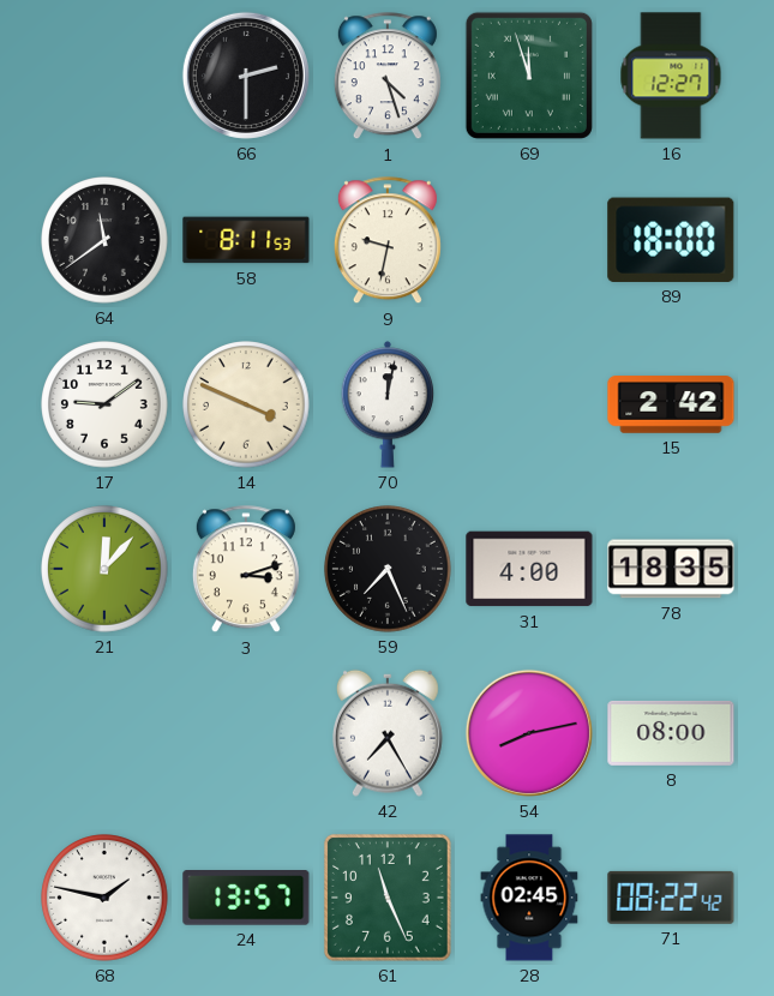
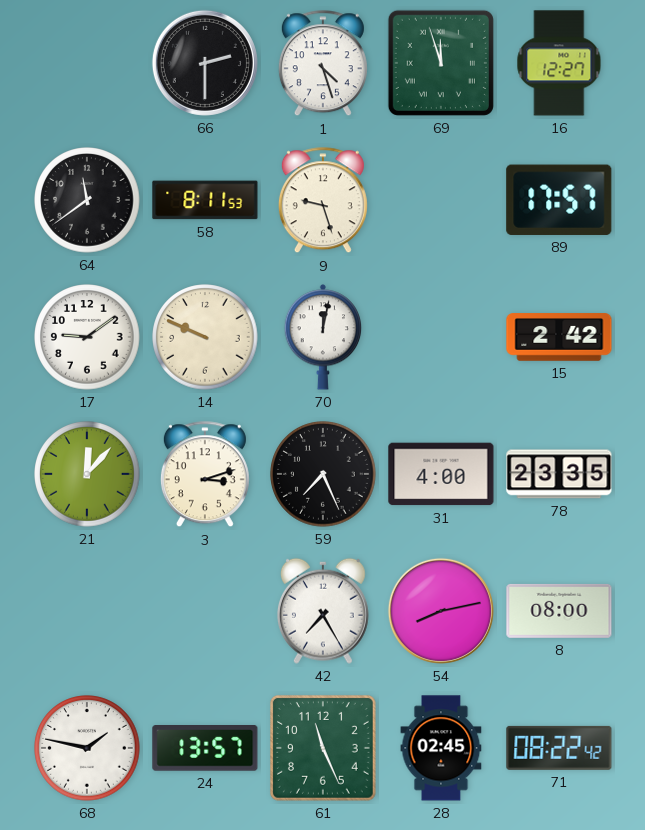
9: 9:32 -> 9:27
89: 18:00 -> 17:57
14: 3:49 -> 9:49
78: 18:35 -> 23:35
